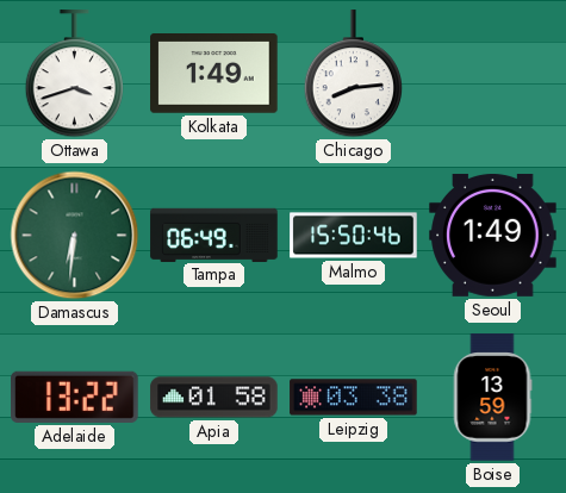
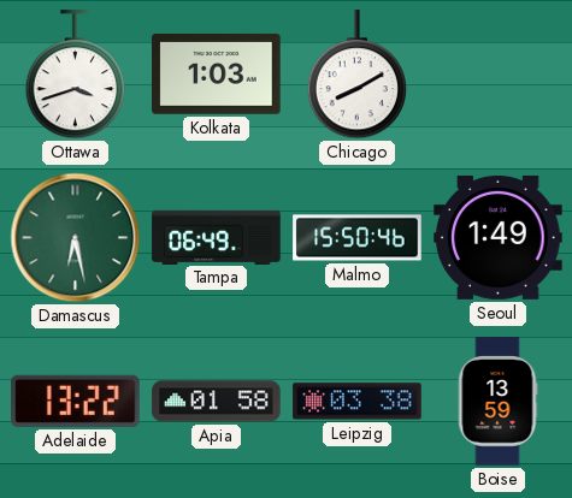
Kolkata: 1:49 -> 1:03
Chicago: 8:14 -> 8:10
Damascus: 6:31 -> 6:28
